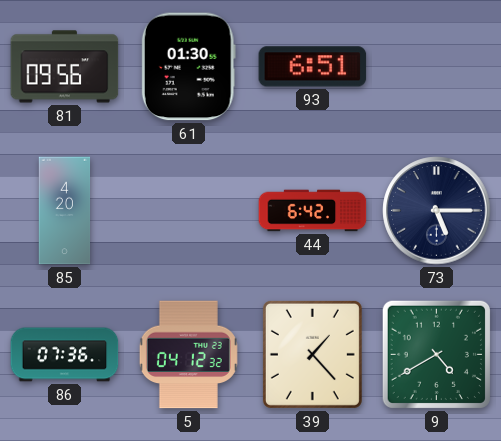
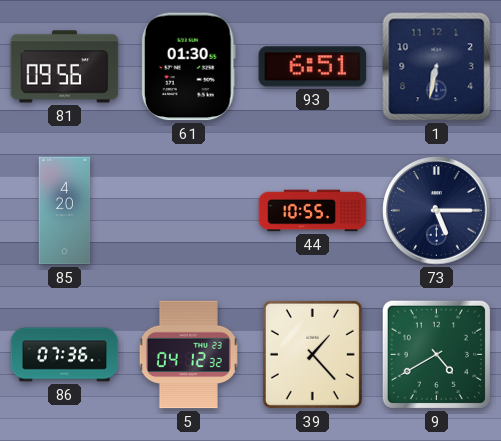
1: none -> 6:32
44: 6:42 -> 10:55
